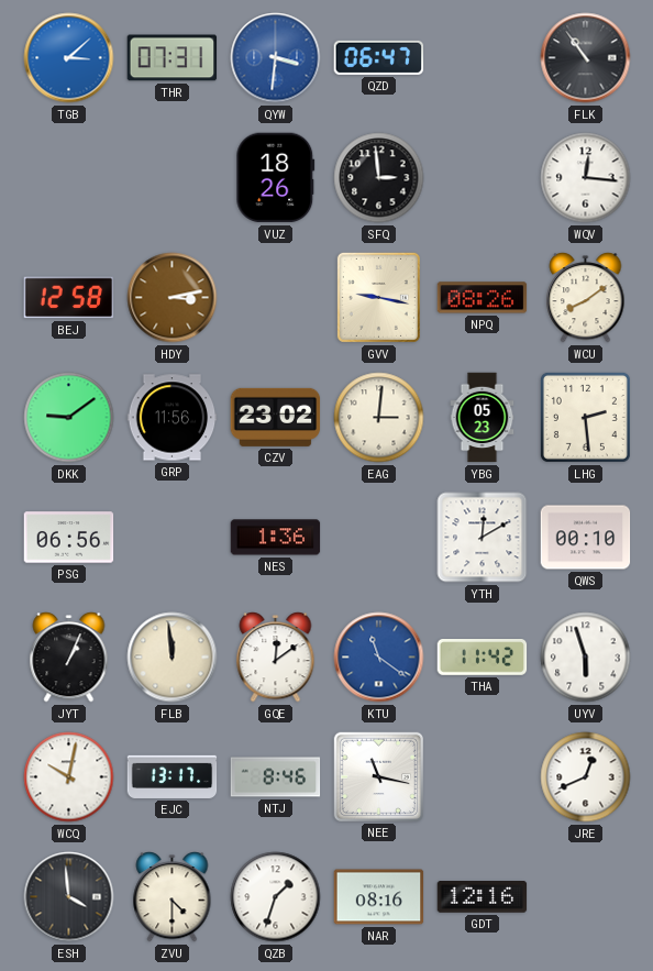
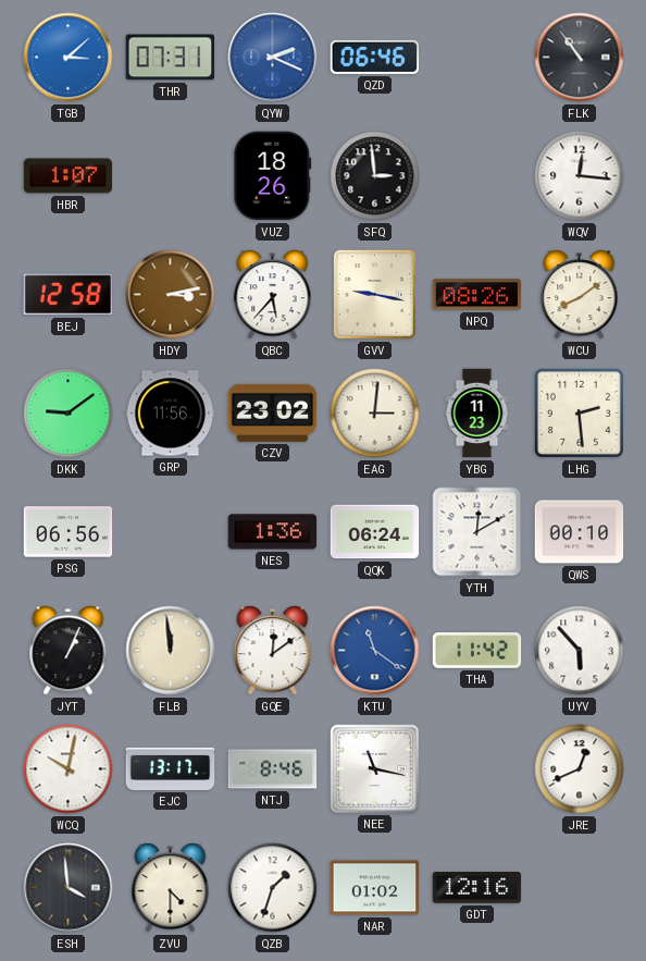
QYW: 3:31 -> 2:19
QZD: 06:47 -> 06:46
HBR: none -> 1:07
QBC: none -> 5:37
YBG: 05:23 -> 11:23
QQK: none -> 06:24
UYV: 5:57 -> 5:53
NAR: 08:16 -> 01:02
